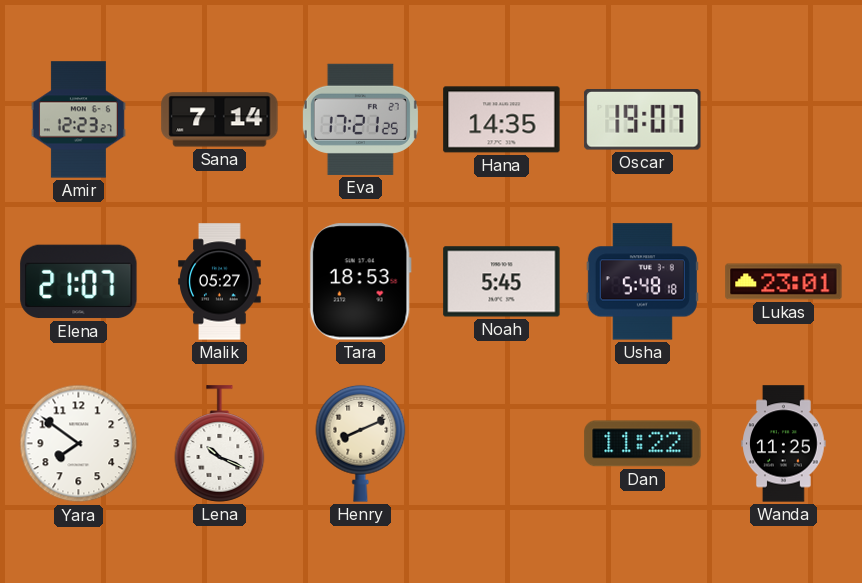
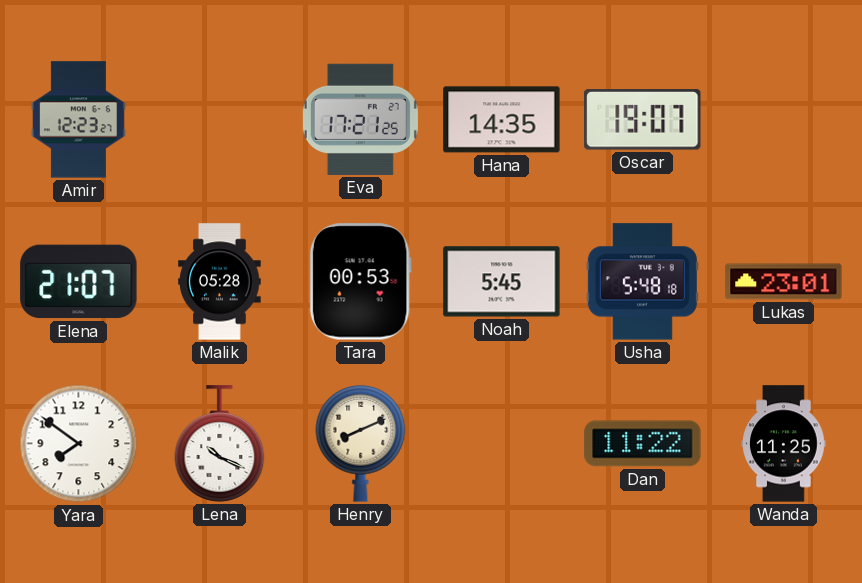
Sana: 7:14 -> none
Malik: 05:27 -> 05:28
Tara: 18:53 -> 00:53
